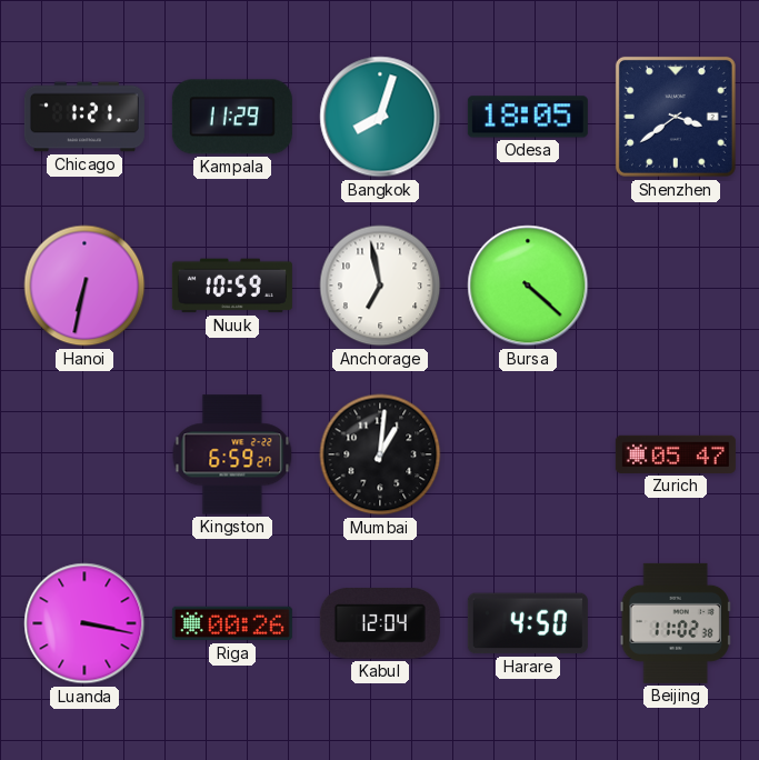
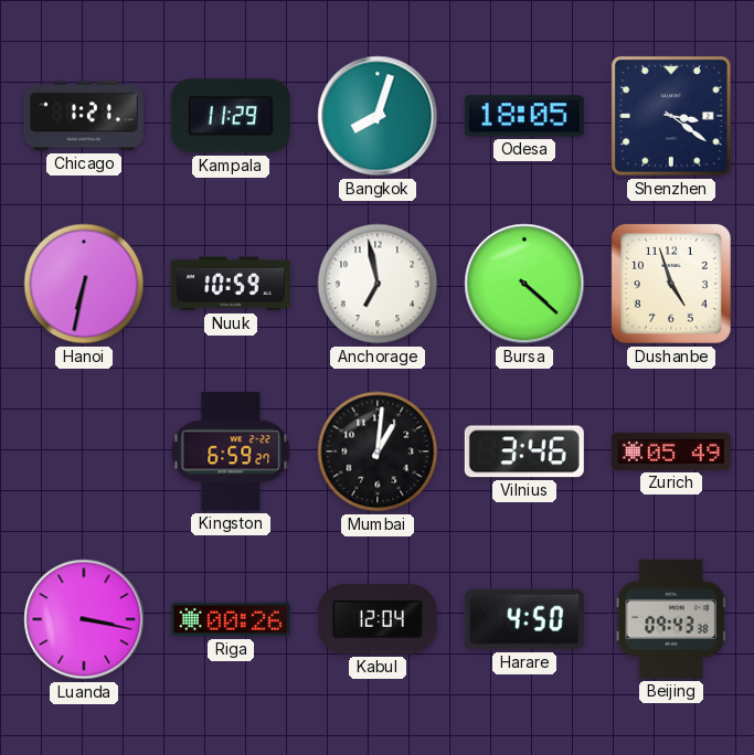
Shenzhen: 3:39 -> 3:21
Dushanbe: none -> 4:57
Vilnius: none -> 3:46
Zurich: 05:47 -> 05:49
Beijing: 11:02 -> 09:43
